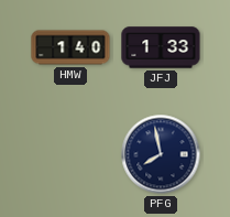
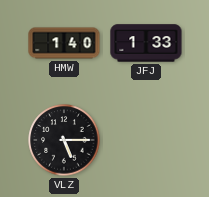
VLZ: none -> 5:15
PFG: 7:58 -> none
